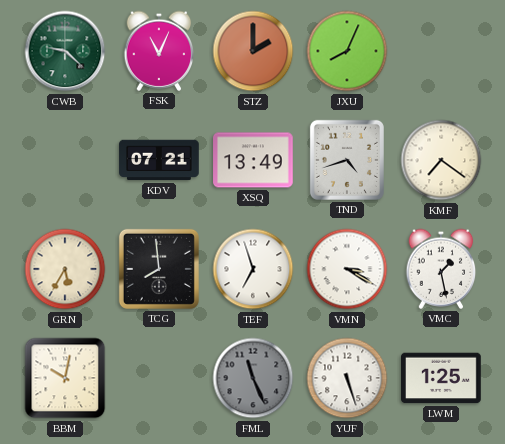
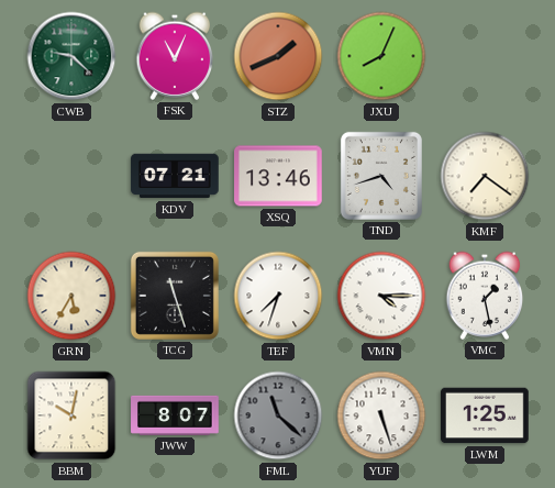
STZ: 2:00 -> 1:41
XSQ: 13:49 -> 13:46
TCG: 7:59 -> 11:27
TEF: 6:57 -> 7:33
VMN: 3:20 -> 4:15
JWW: none -> 8:07
FML: 11:26 -> 11:22
